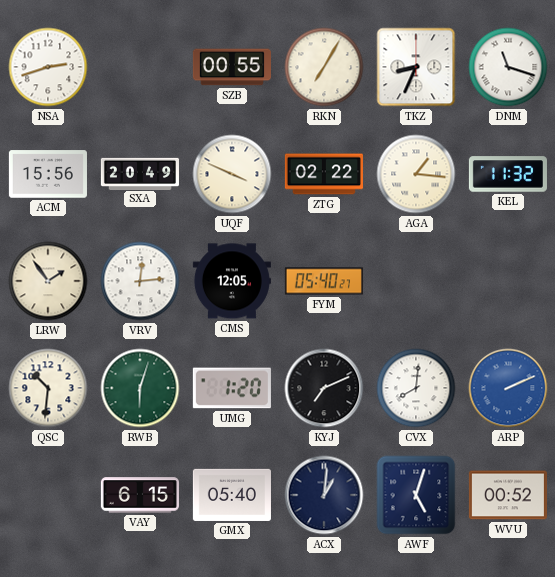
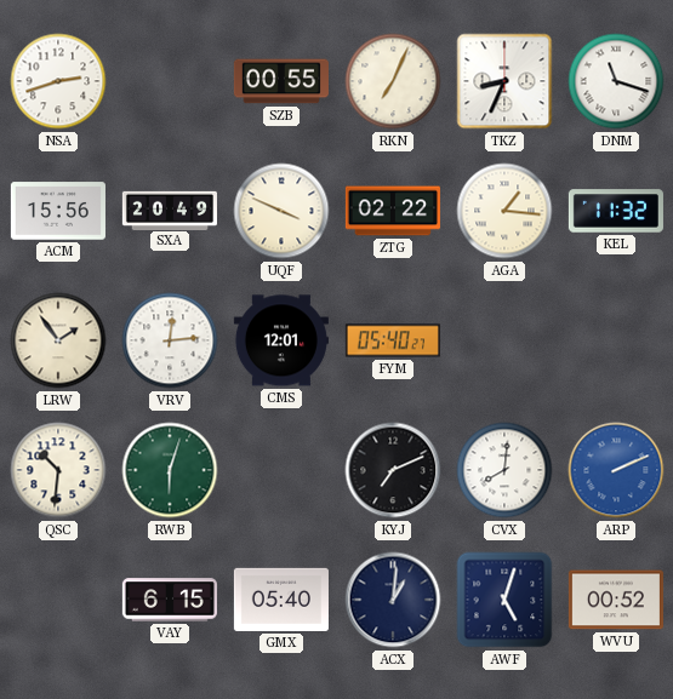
RKN: 7:05 -> 7:04
CMS: 12:05 -> 12:01
UMG: 1:20 -> none
